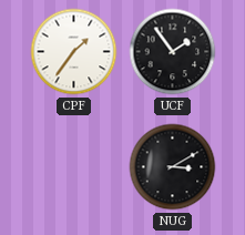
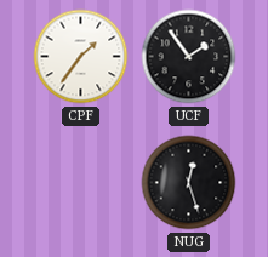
NUG: 3:10 -> 12:27
